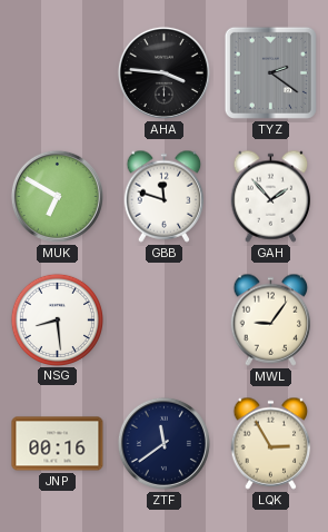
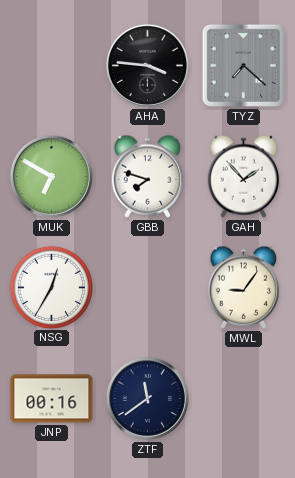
TYZ: 2:21 -> 7:22
GBB: 11:48 -> 7:48
NSG: 8:29 -> 12:35
LQK: 2:55 -> none
